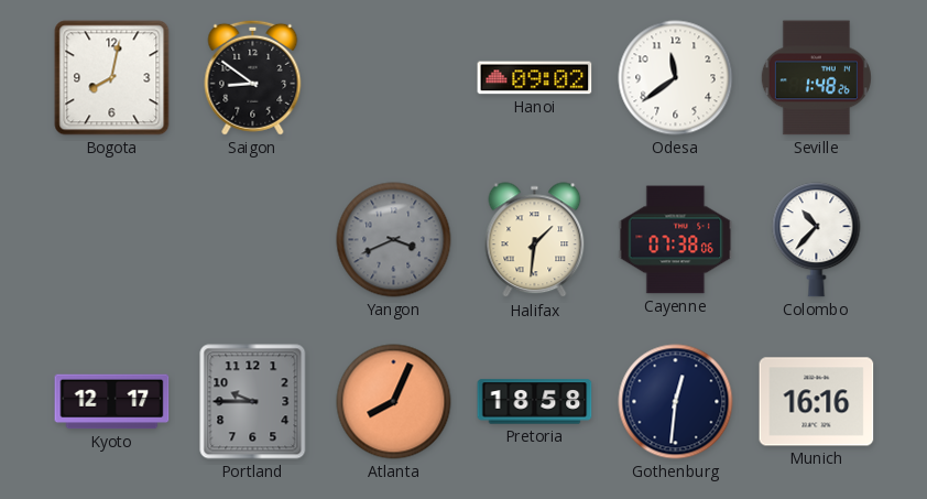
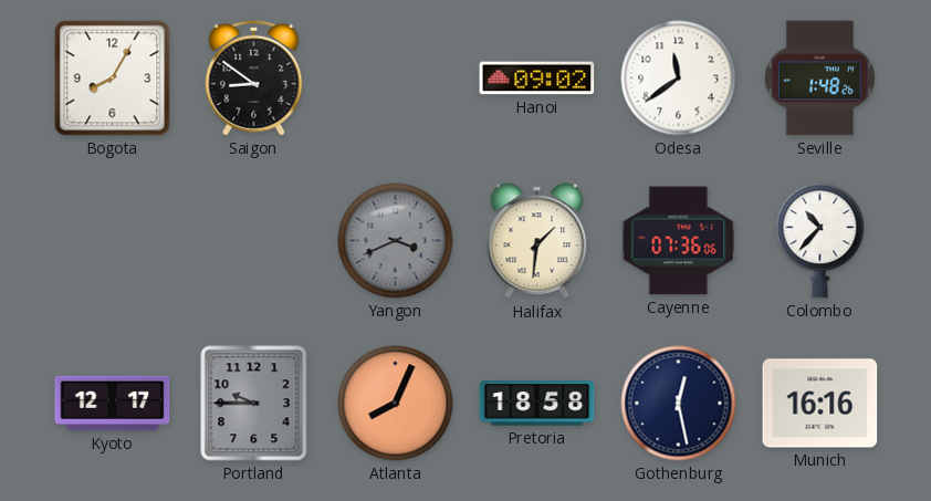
Bogota: 8:02 -> 8:05
Cayenne: 07:38 -> 07:36
Gothenburg: 12:31 -> 12:28
